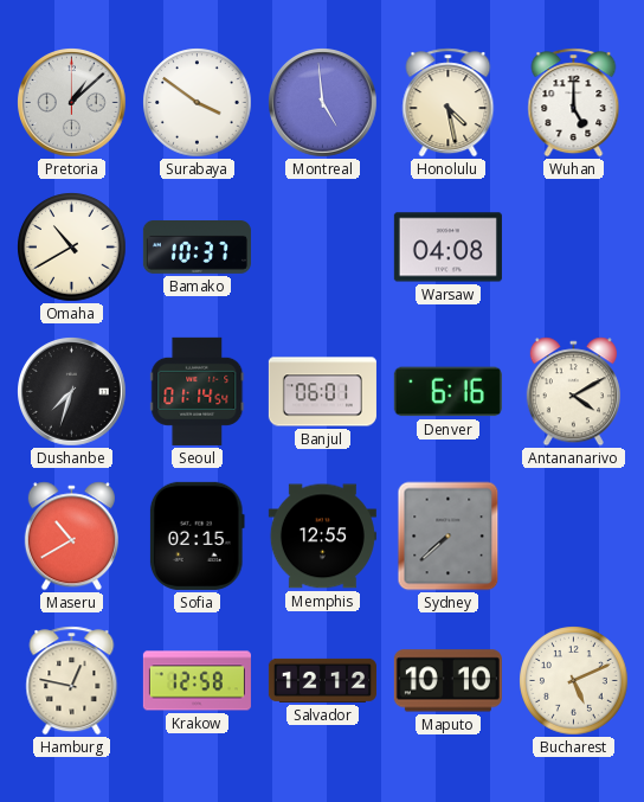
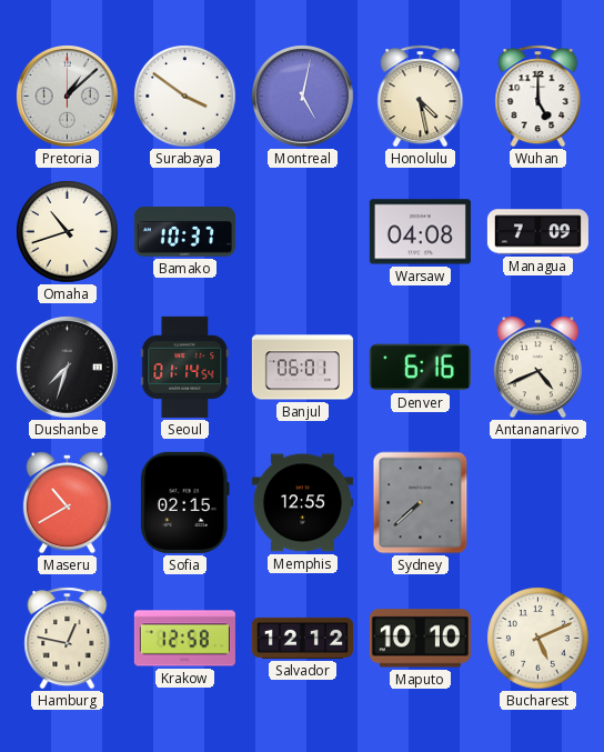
Montreal: 4:59 -> 5:02
Omaha: 10:40 -> 10:42
Managua: none -> 7:09
Antananarivo: 4:10 -> 4:41
